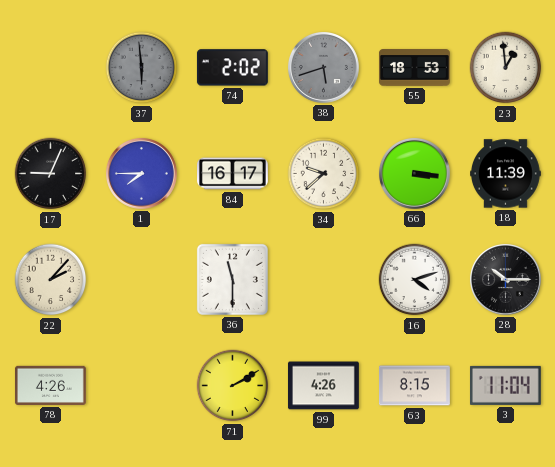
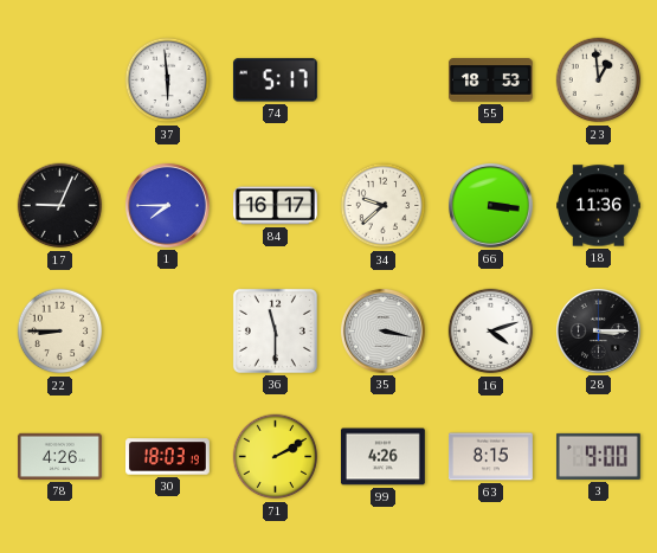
37 dial: grey -> white
74: 2:02 -> 5:17
38: 5:42 -> none
18: 11:39 -> 11:36
22: 2:07 -> 8:45
35: none -> 3:17
28: 10:15 -> 3:15
30: none -> 18:03
3: 11:04 -> 9:00
